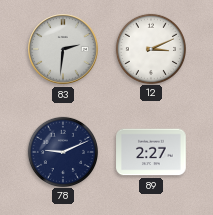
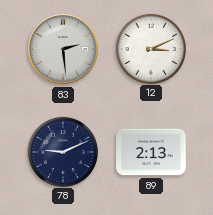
83: 2:31 -> 2:29
89: 2:27 -> 2:13
